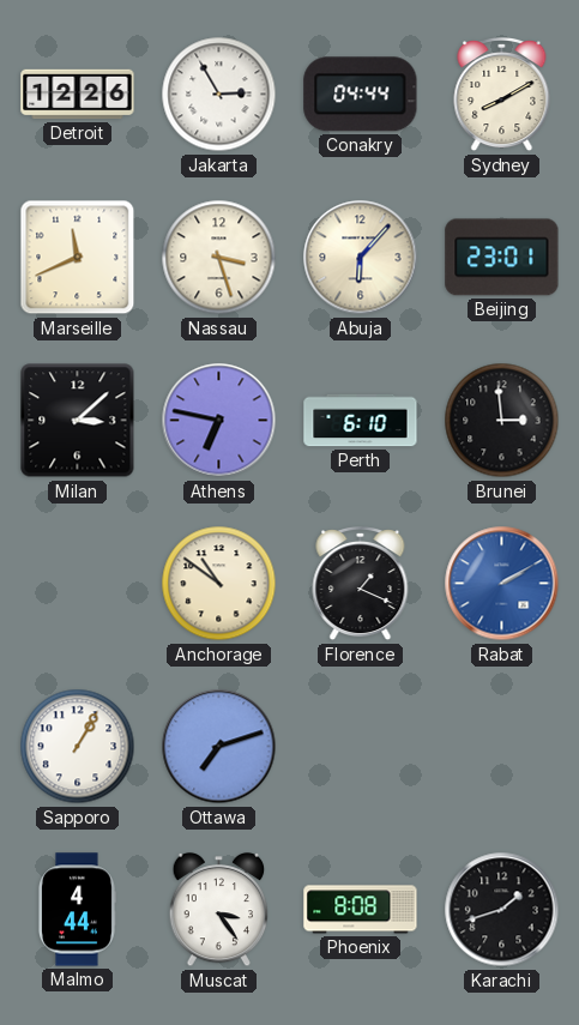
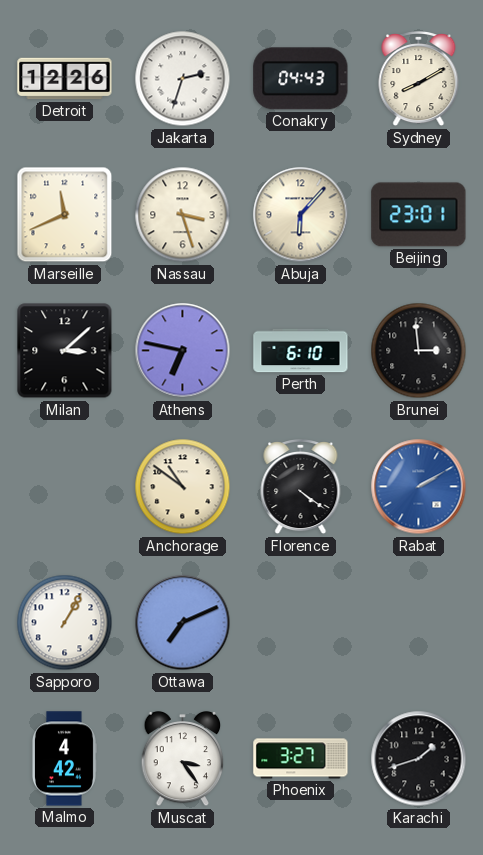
Jakarta: 2:55 -> 2:33
Conakry: 04:44 -> 04:43
Florence: 1:19 -> 4:21
Ottawa: 7:12 -> 7:11
Malmo: 4:44 -> 4:42
Phoenix: 8:08 -> 3:27
